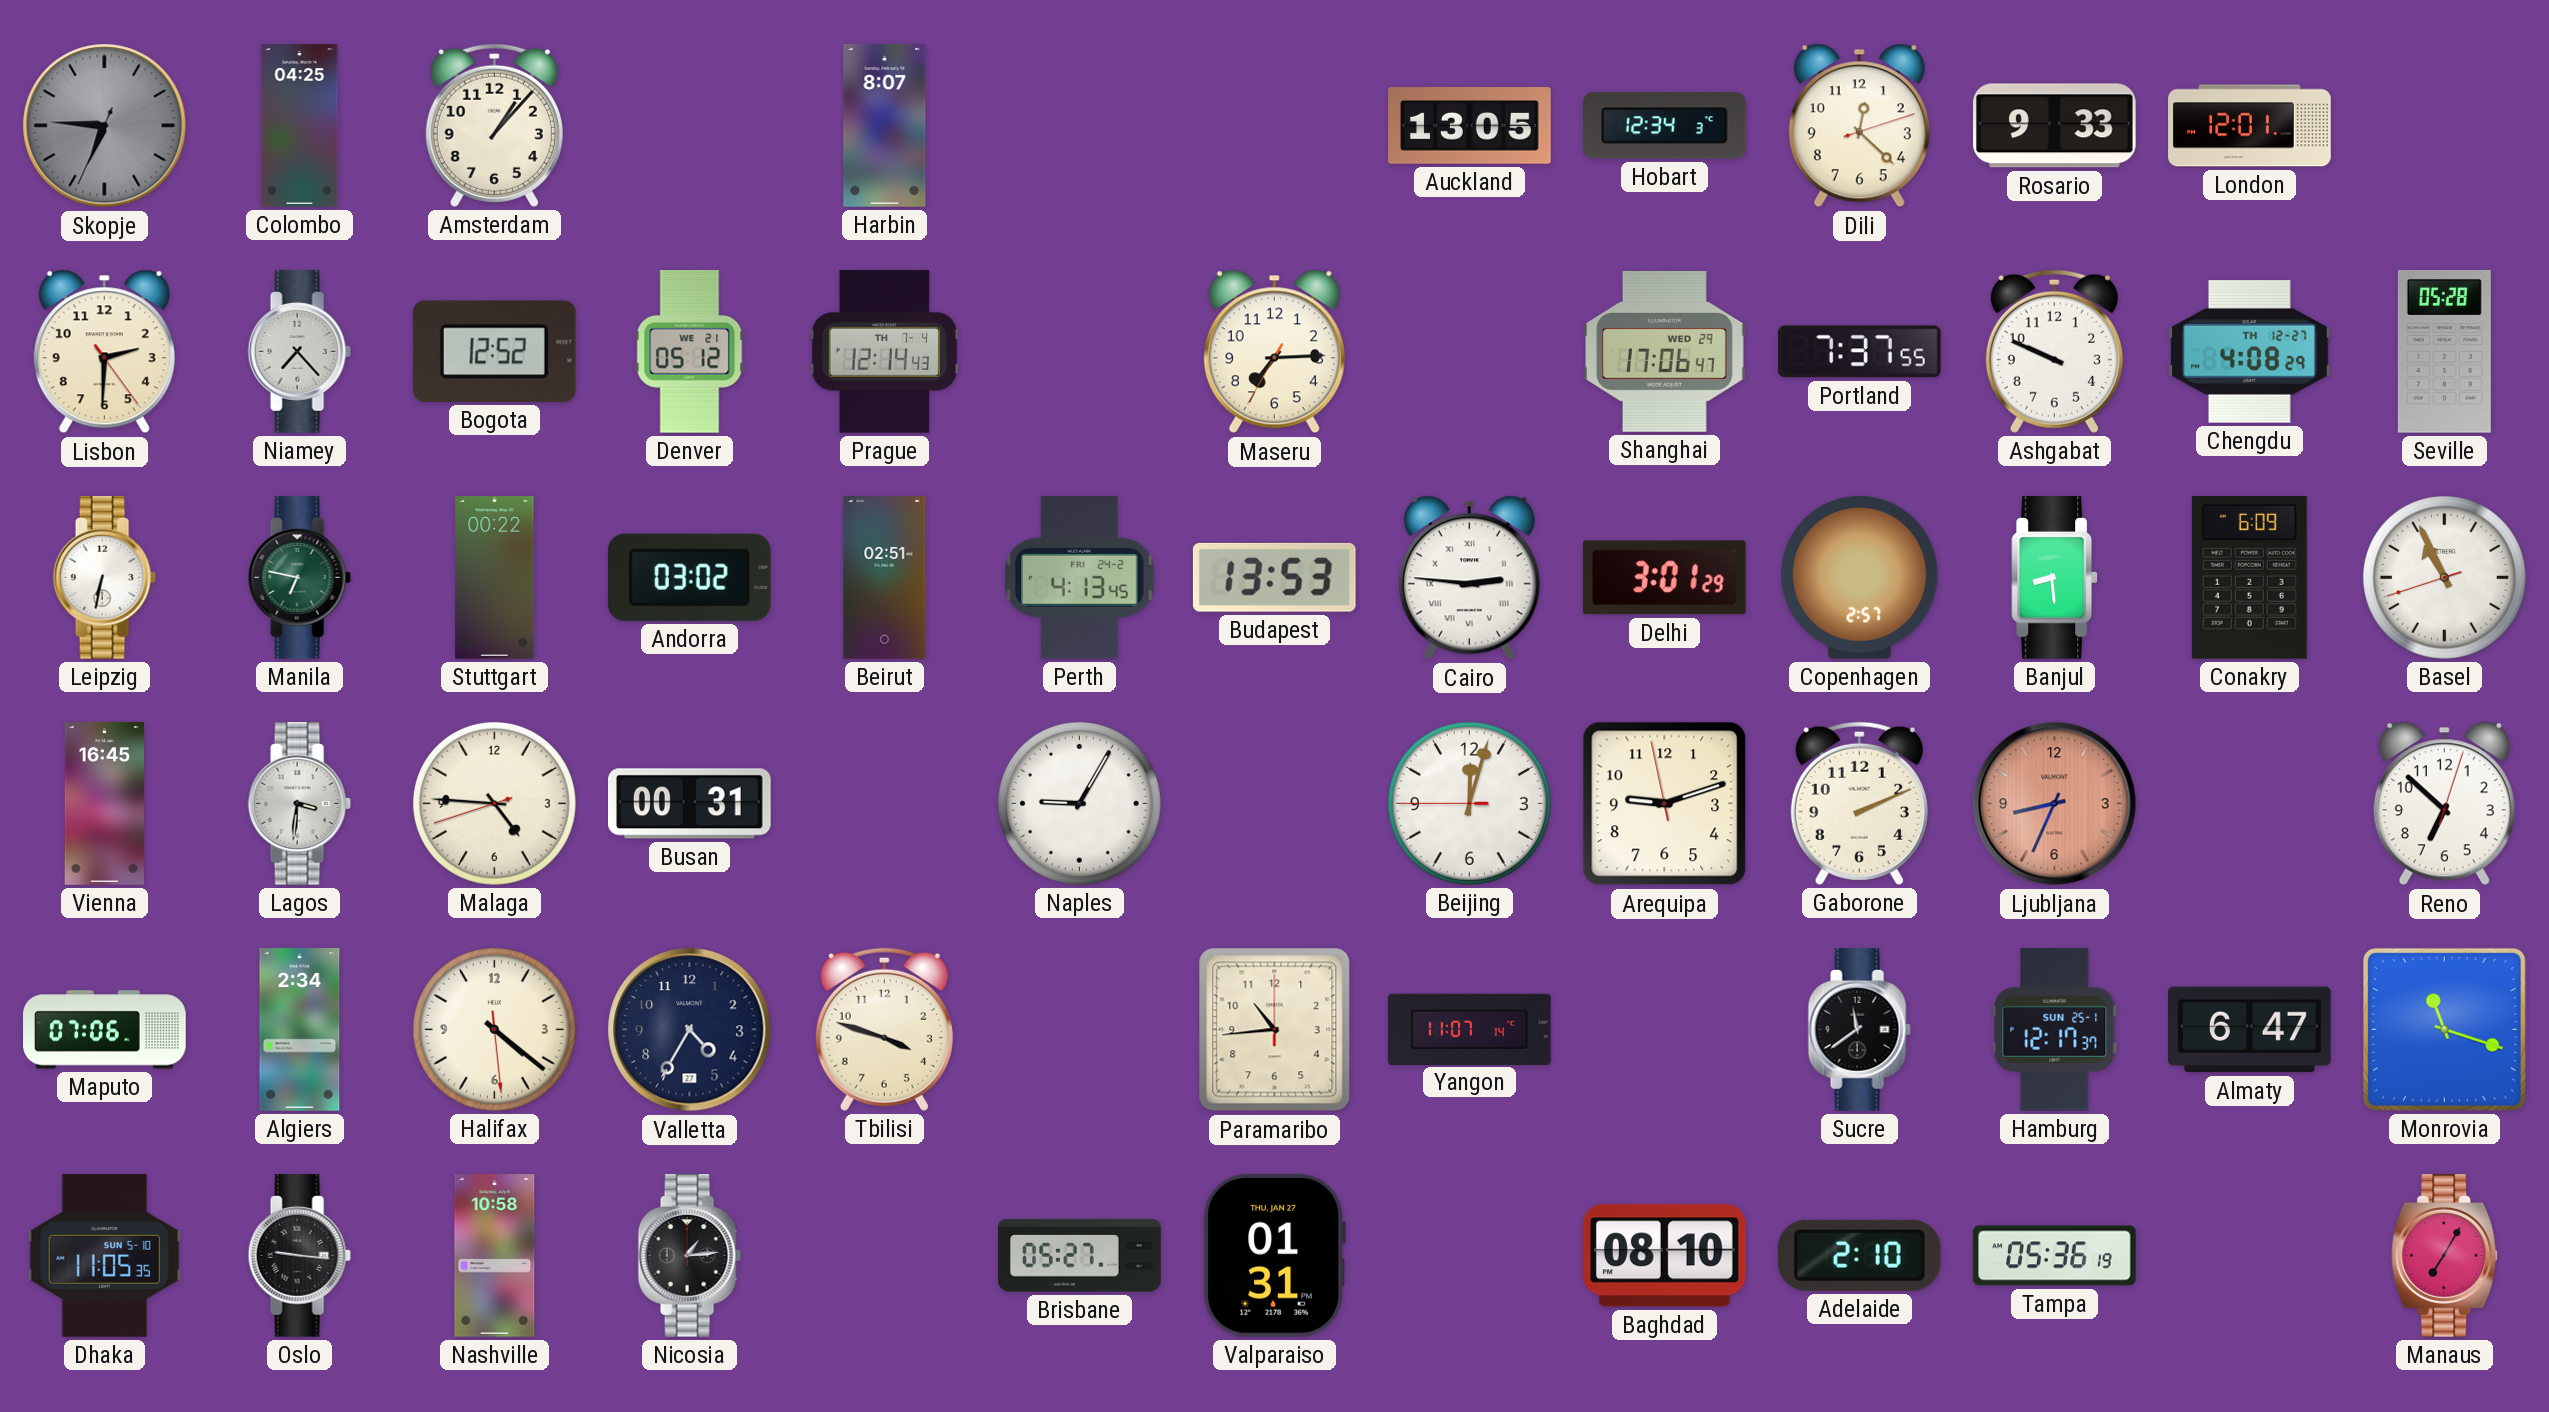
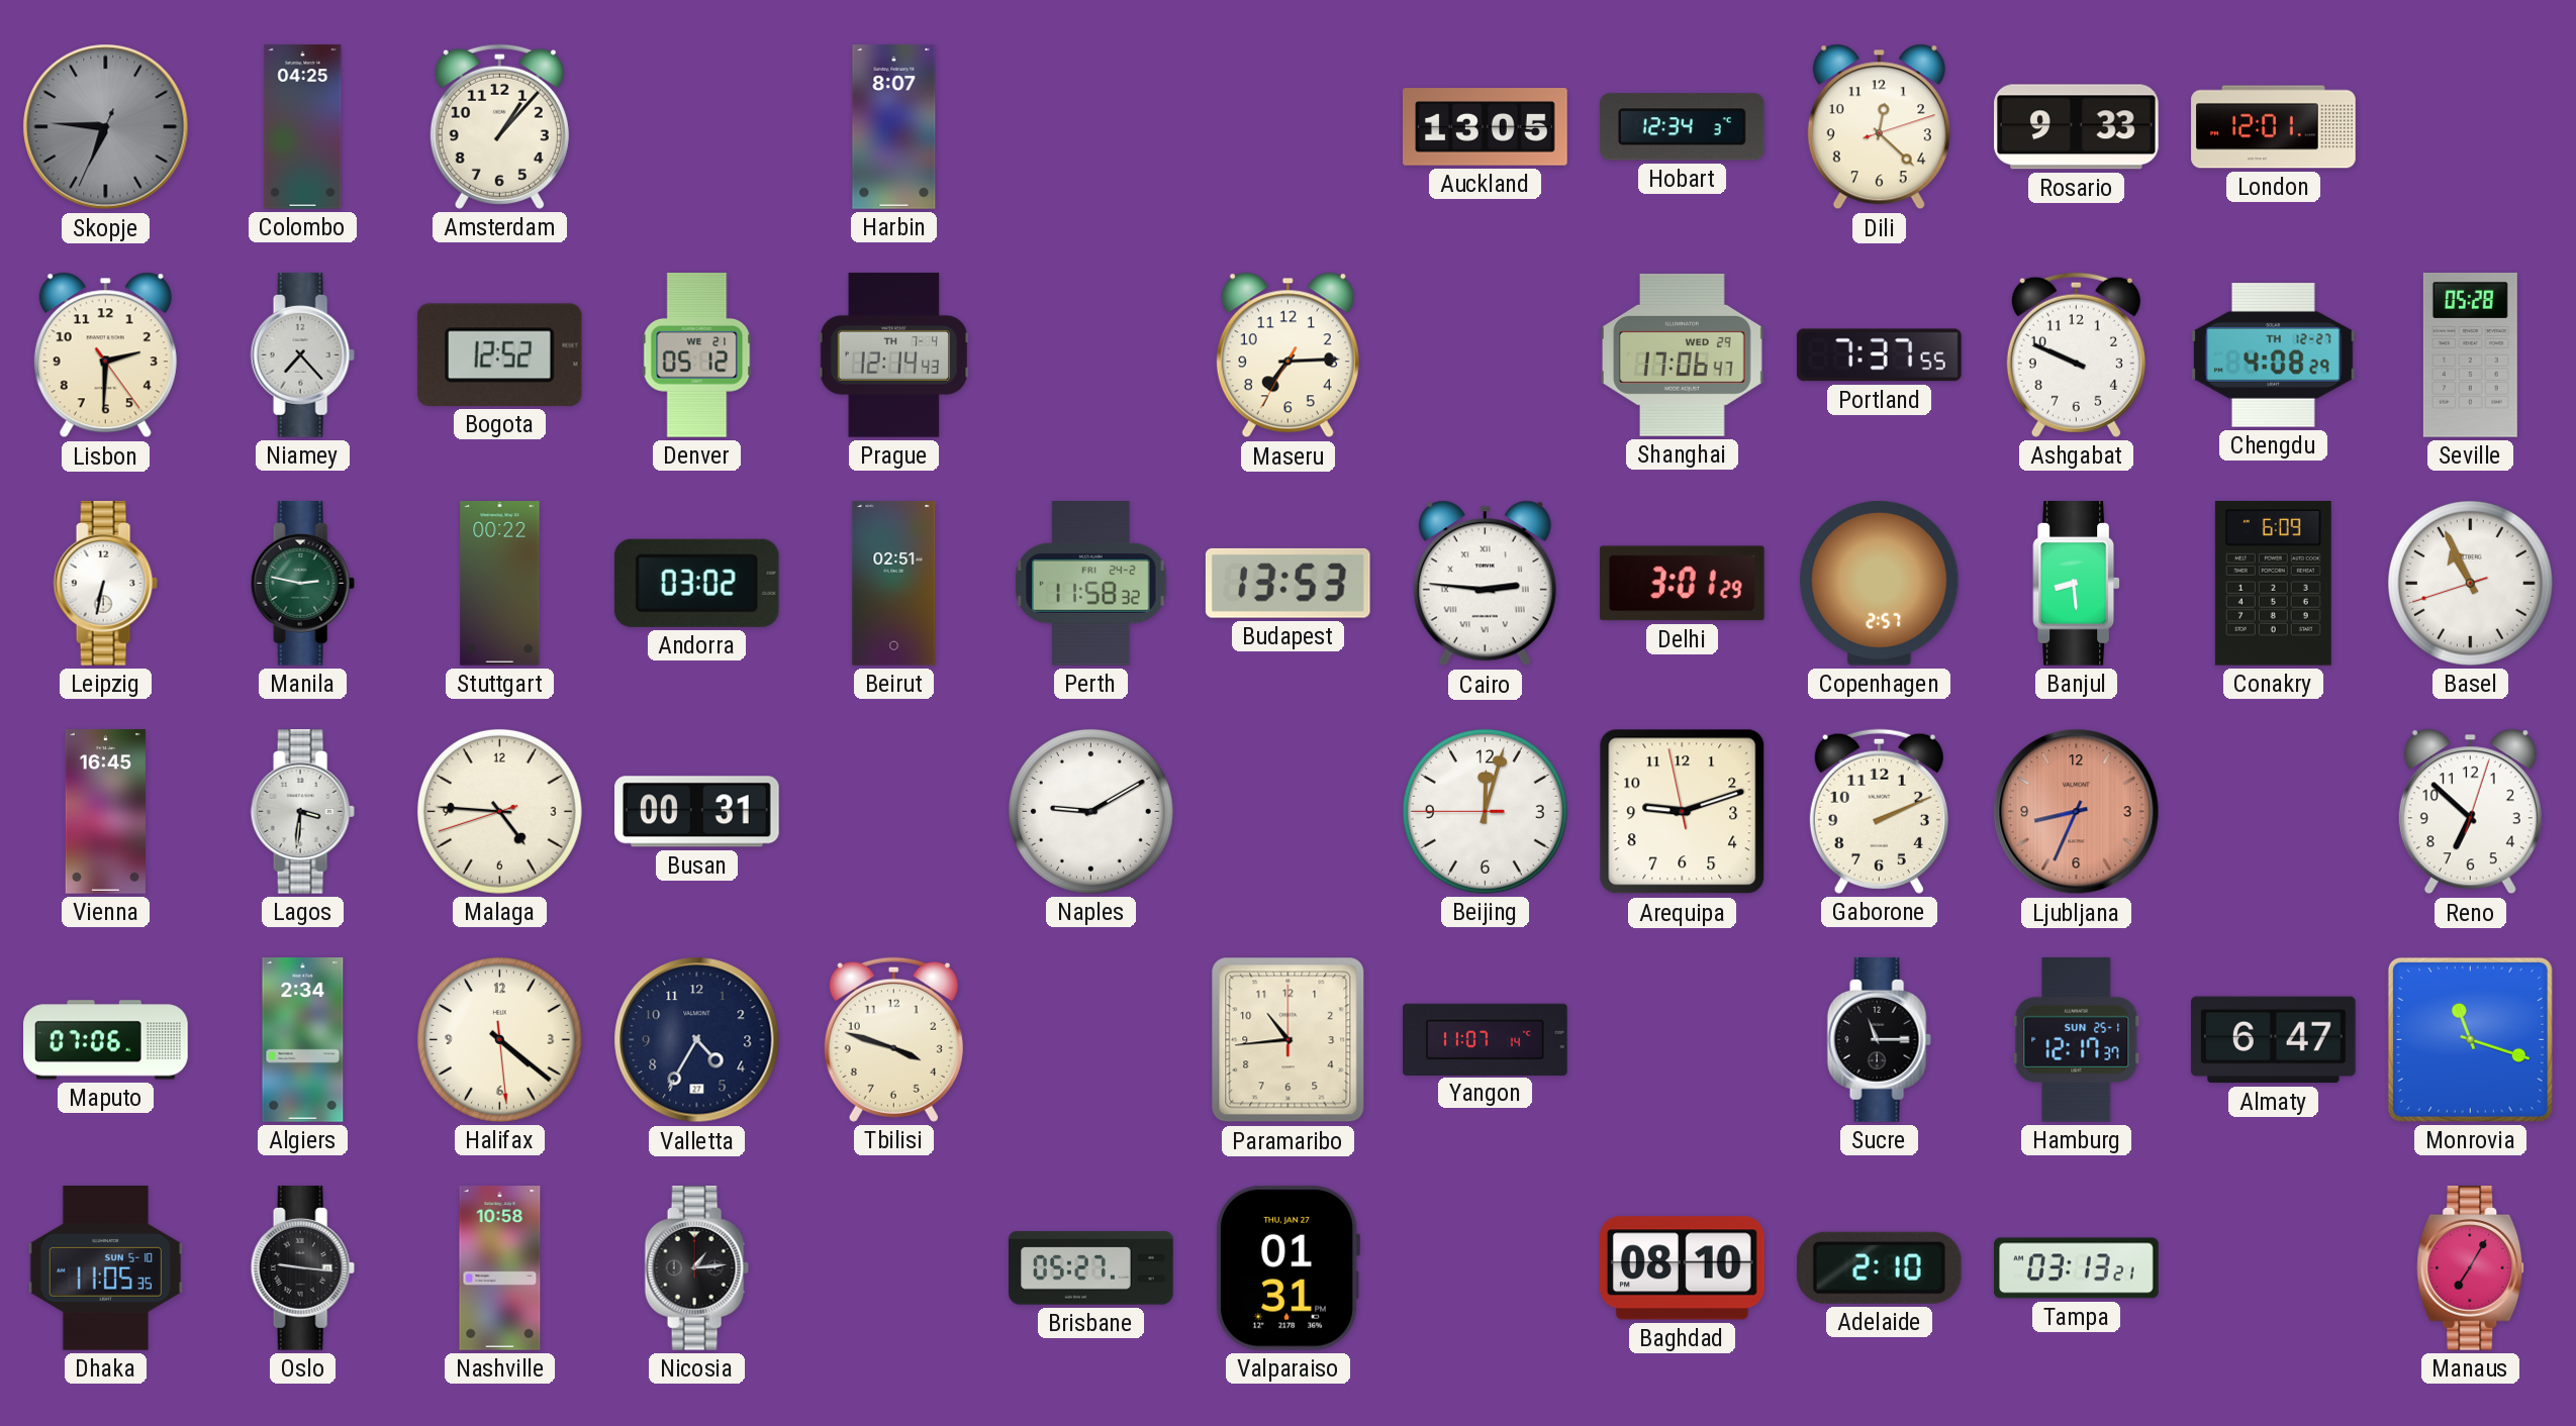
Manila: 6:47 -> 2:47
Perth: 4:13 -> 11:58
Naples: 9:05 -> 9:10
Sucre: 11:39 -> 11:15
Tampa: 05:36 -> 03:13
